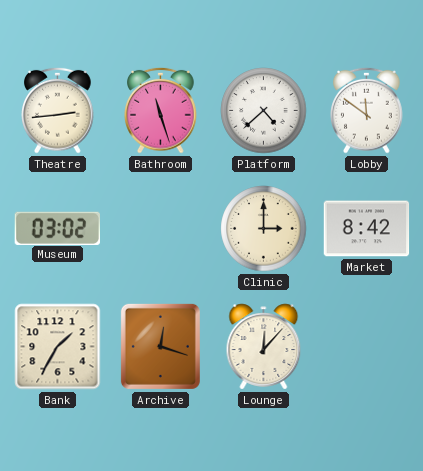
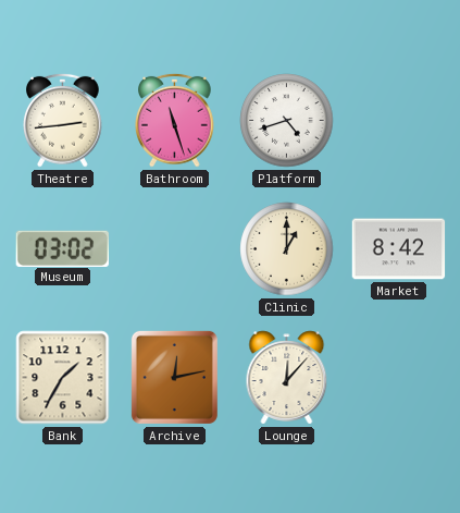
Platform: 4:38 -> 4:42
Lobby: 11:51 -> none
Clinic: 3:00 -> 1:00
Archive: 12:18 -> 12:13
